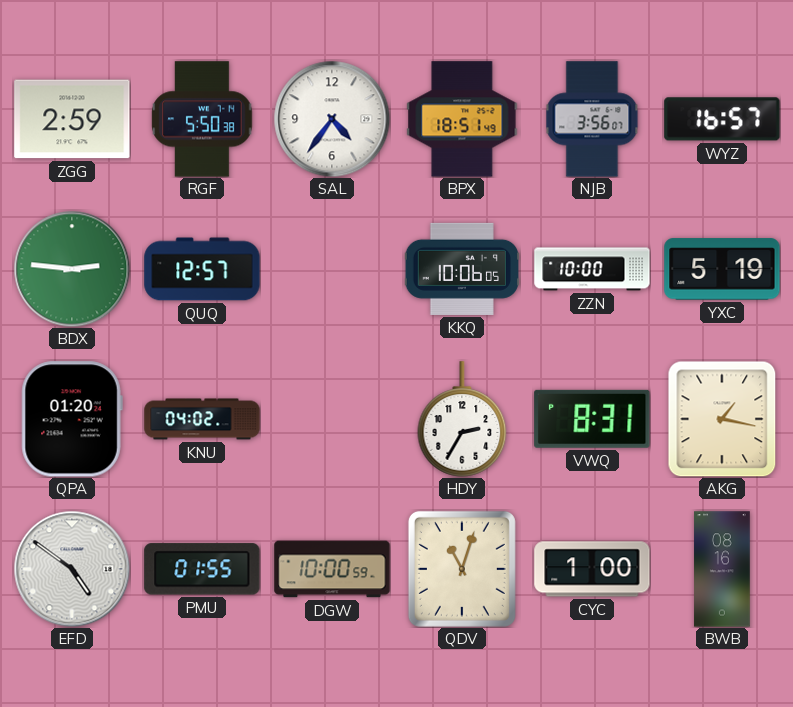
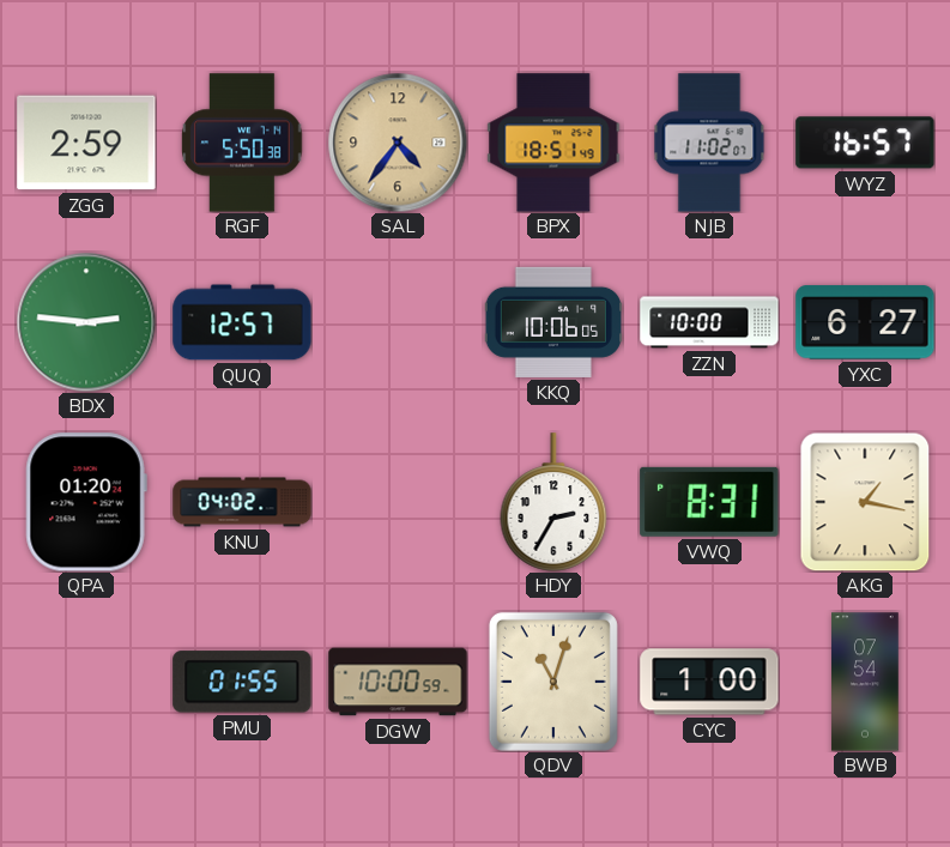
SAL dial: white -> champagne
NJB: 3:56 -> 11:02
YXC: 5:19 -> 6:27
EFD: 4:51 -> none
BWB: 08:16 -> 07:54
